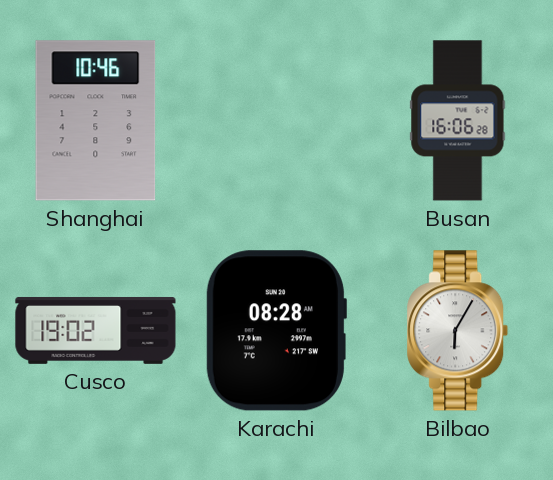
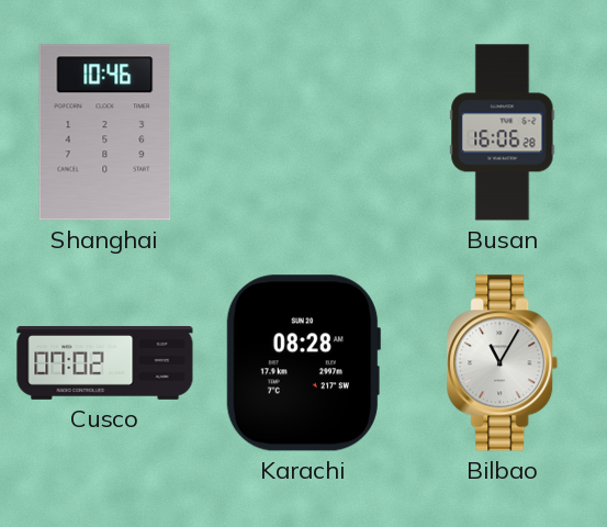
Cusco: 19:02 -> 07:02
Bilbao: 6:05 -> 11:05
